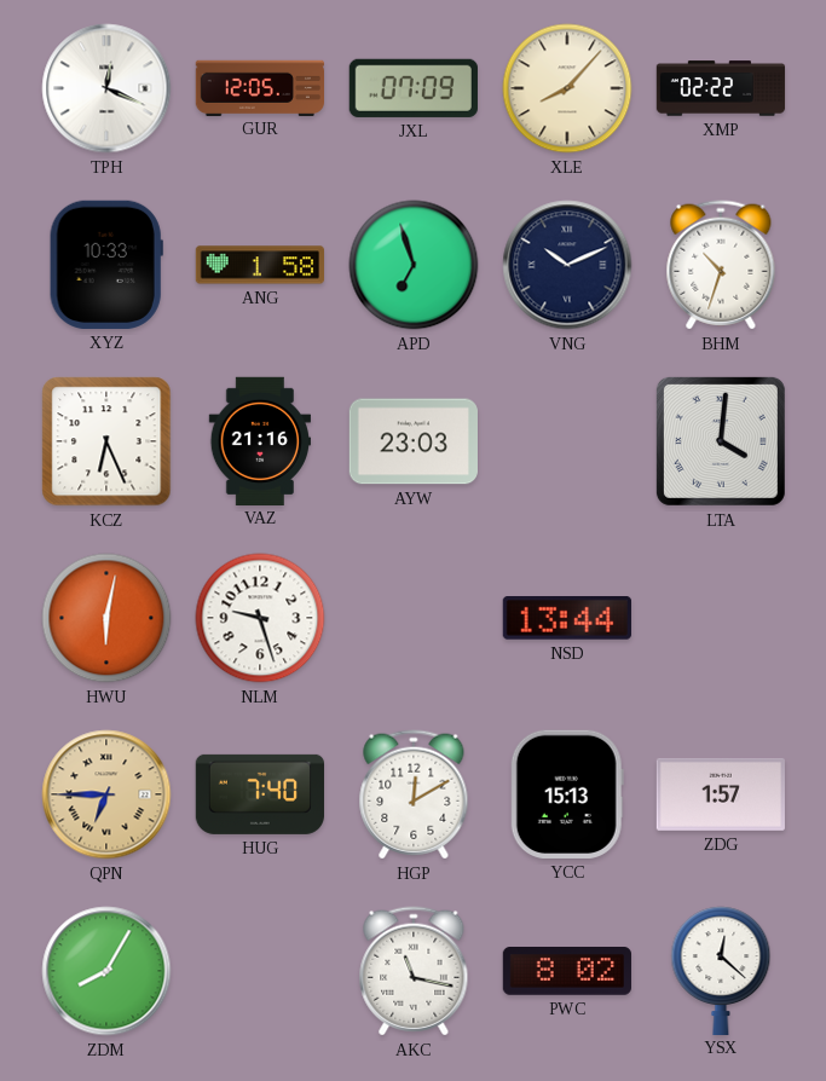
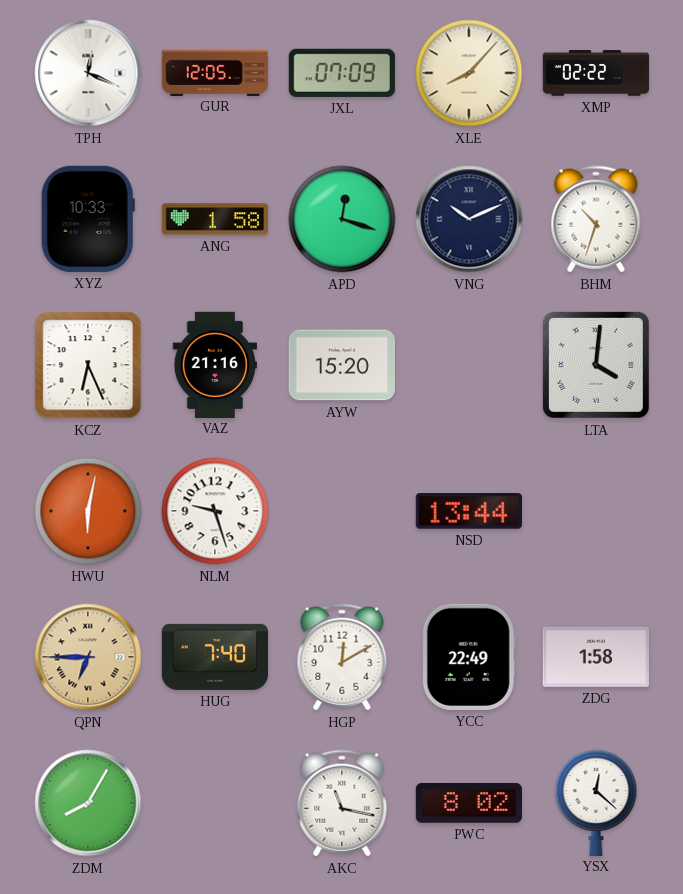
APD: 6:57 -> 12:18
AYW: 23:03 -> 15:20
YCC: 15:13 -> 22:49
ZDG: 1:57 -> 1:58
